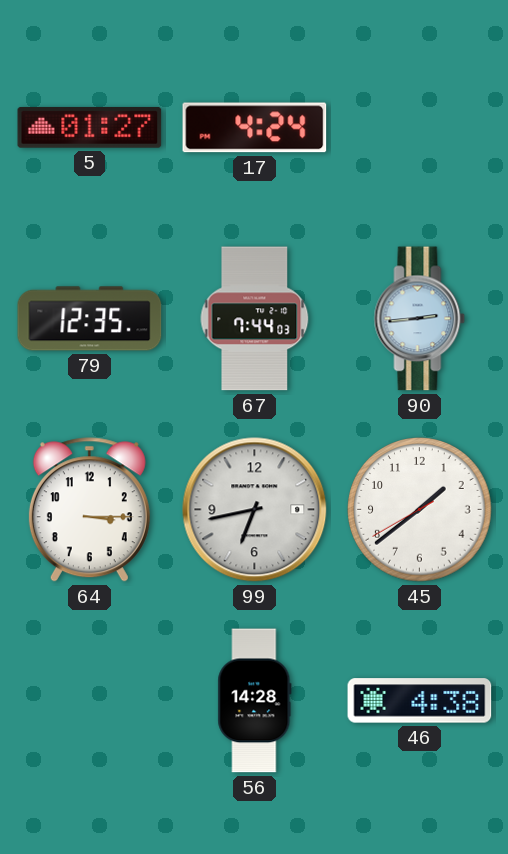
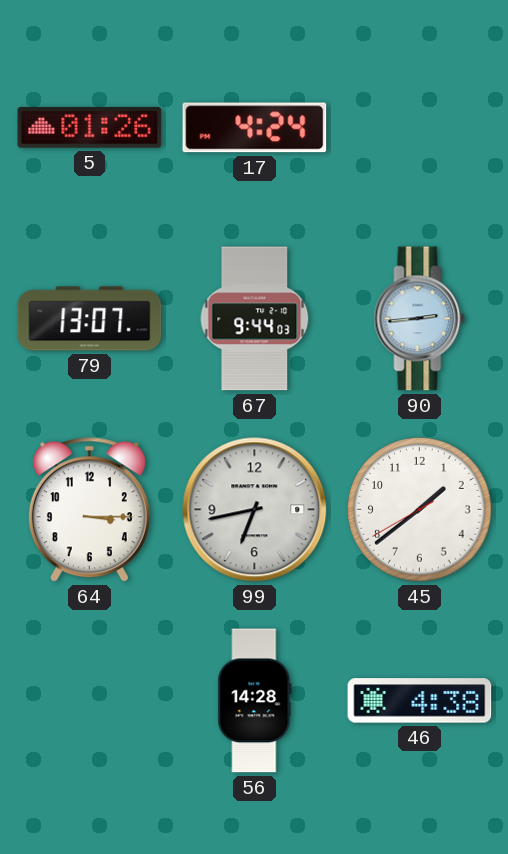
5: 01:27 -> 01:26
79: 12:35 -> 13:07
67: 7:44 -> 9:44
